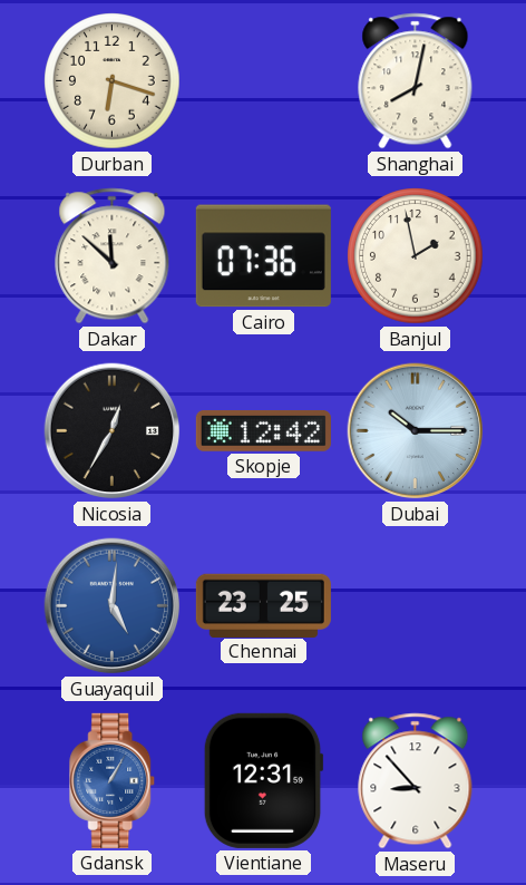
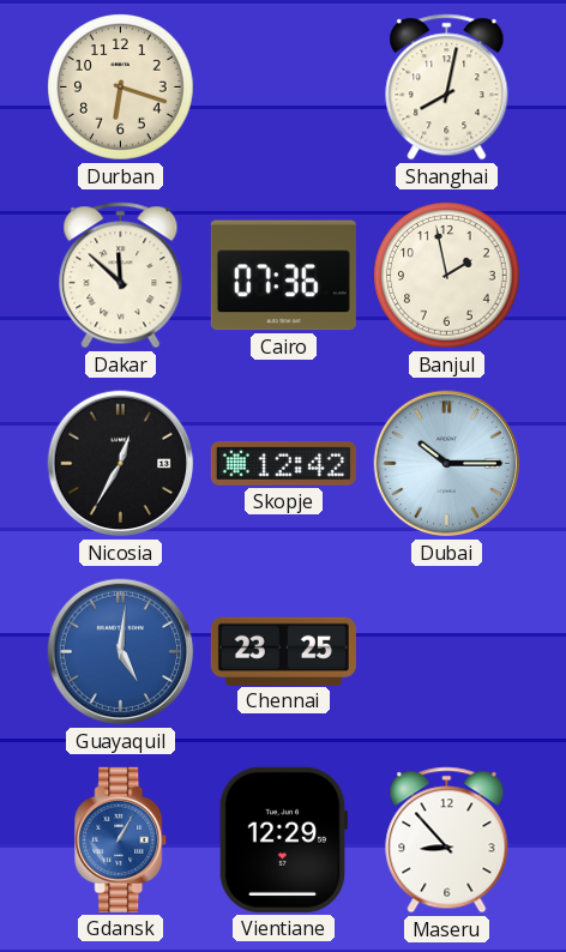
Vientiane: 12:31 -> 12:29
